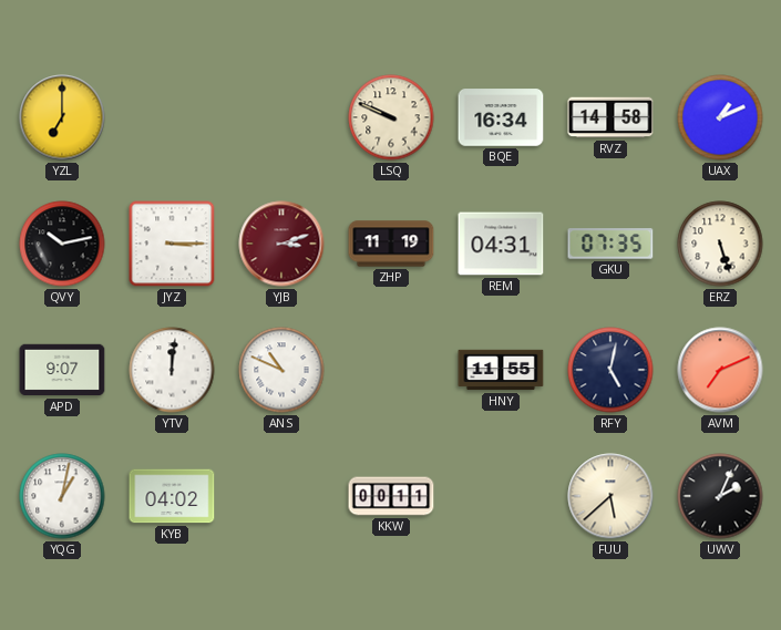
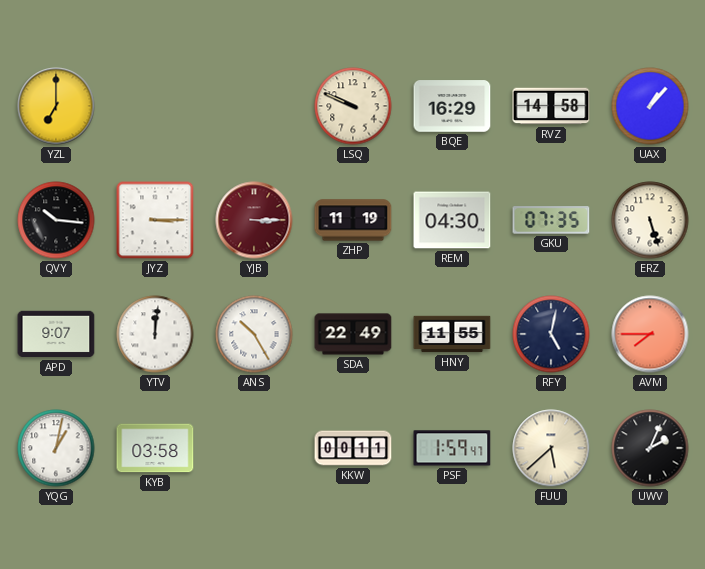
BQE: 16:34 -> 16:29
UAX: 1:11 -> 1:07
QVY: 10:13 -> 10:16
YJB: 3:12 -> 3:15
REM: 04:31 -> 04:30
ANS: 10:49 -> 10:25
SDA: none -> 22:49
AVM: 7:11 -> 7:45
KYB: 04:02 -> 03:58
PSF: none -> 1:59
